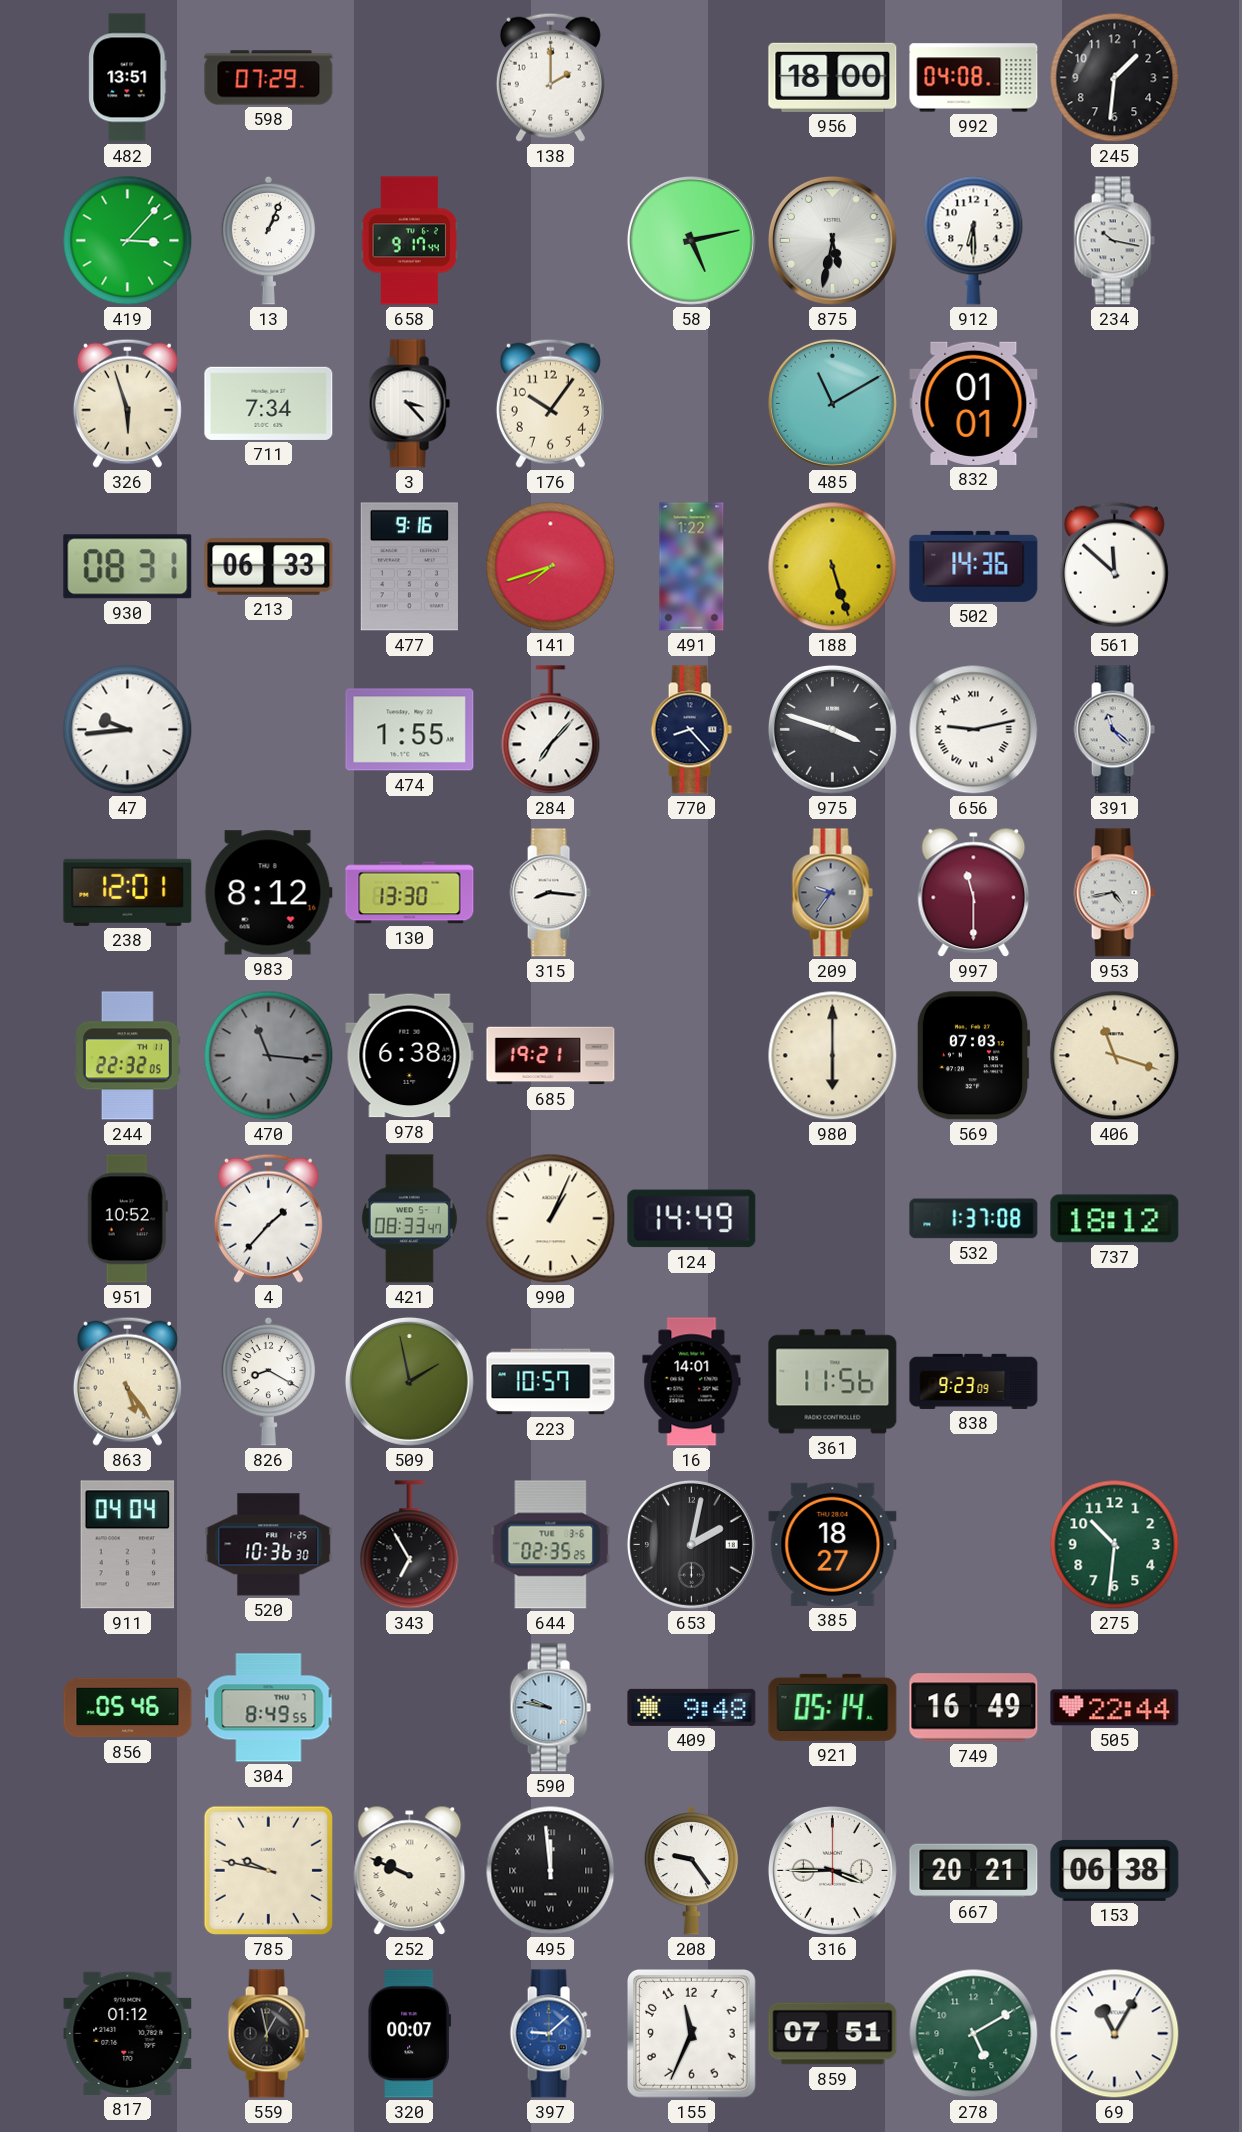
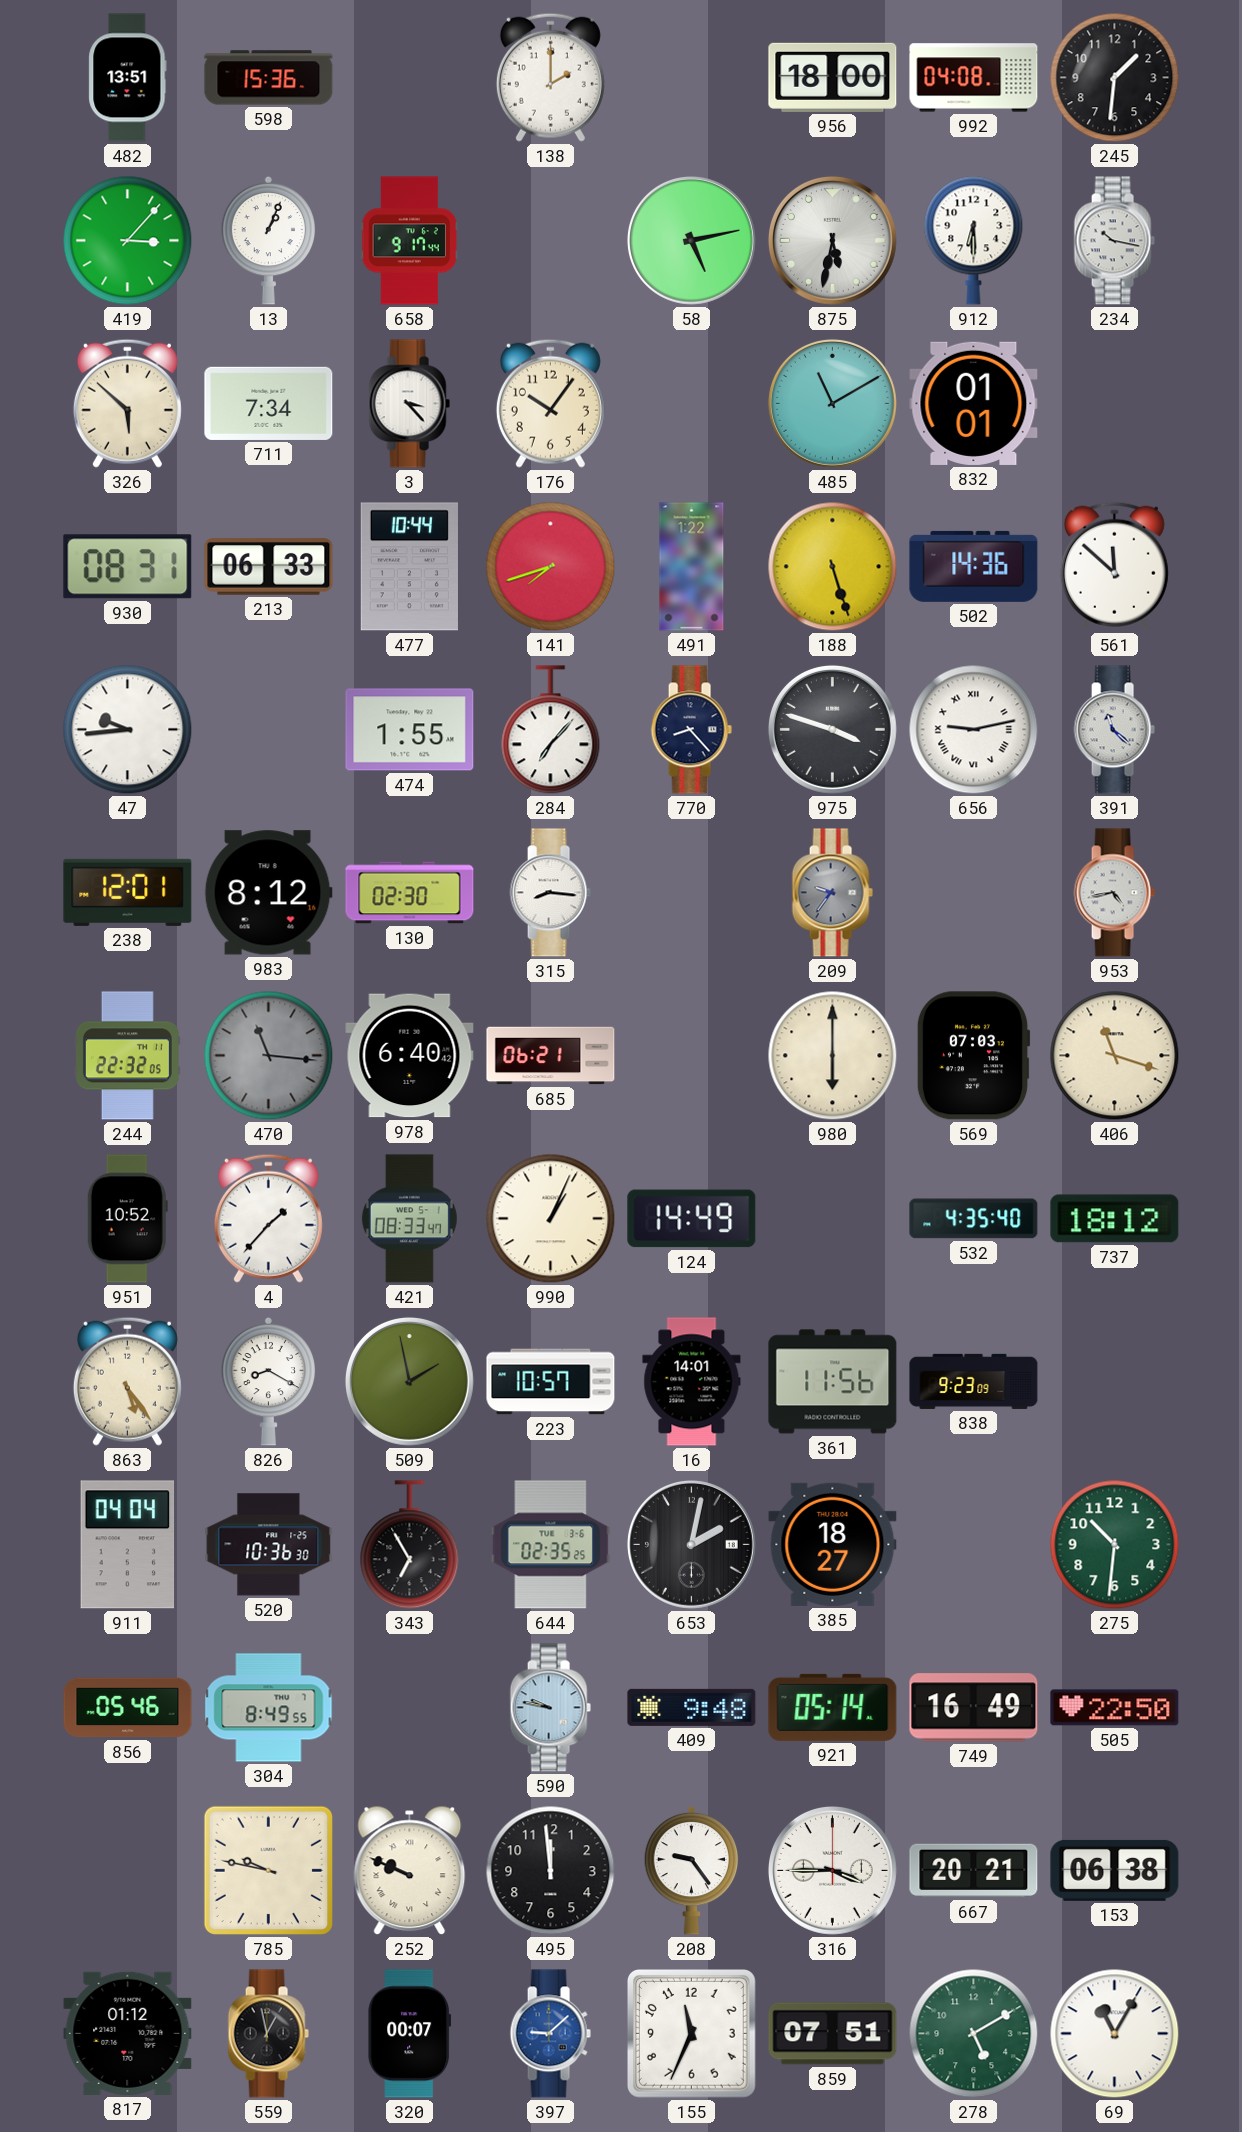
598: 07:29 -> 15:36
326: 5:57 -> 5:52
477: 9:16 -> 10:44
130: 13:30 -> 02:30
997: 11:30 -> none
978: 6:38 -> 6:40
685: 19:21 -> 06:21
532: 1:37 -> 4:35
505: 22:44 -> 22:50
495 numerals: Roman -> Arabic
